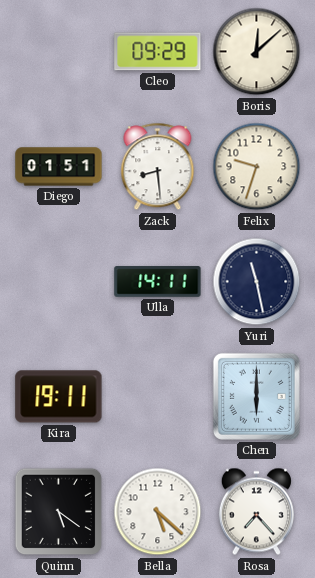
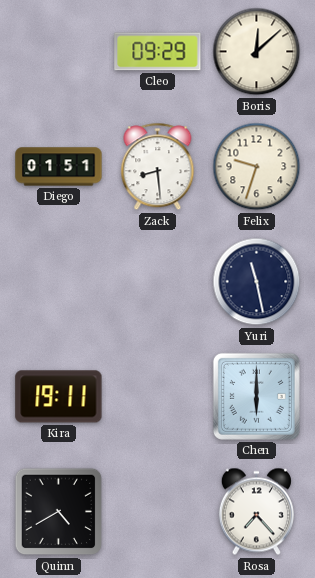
Ulla: 14:11 -> none
Quinn: 5:21 -> 4:40
Bella: 5:22 -> none
